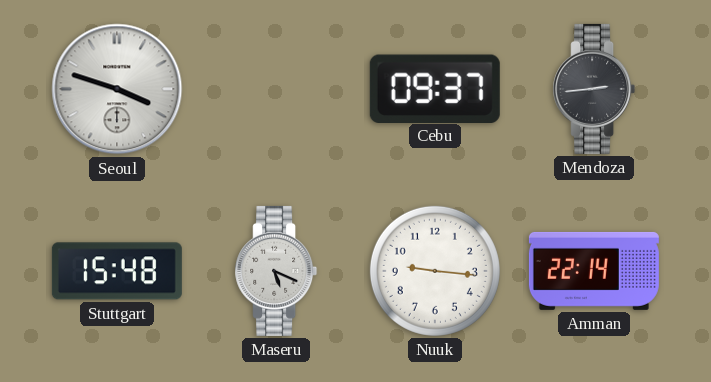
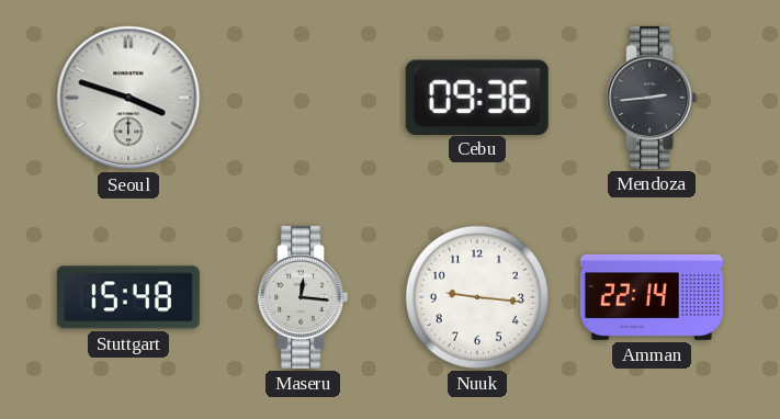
Cebu: 09:37 -> 09:36
Maseru: 5:19 -> 12:16
